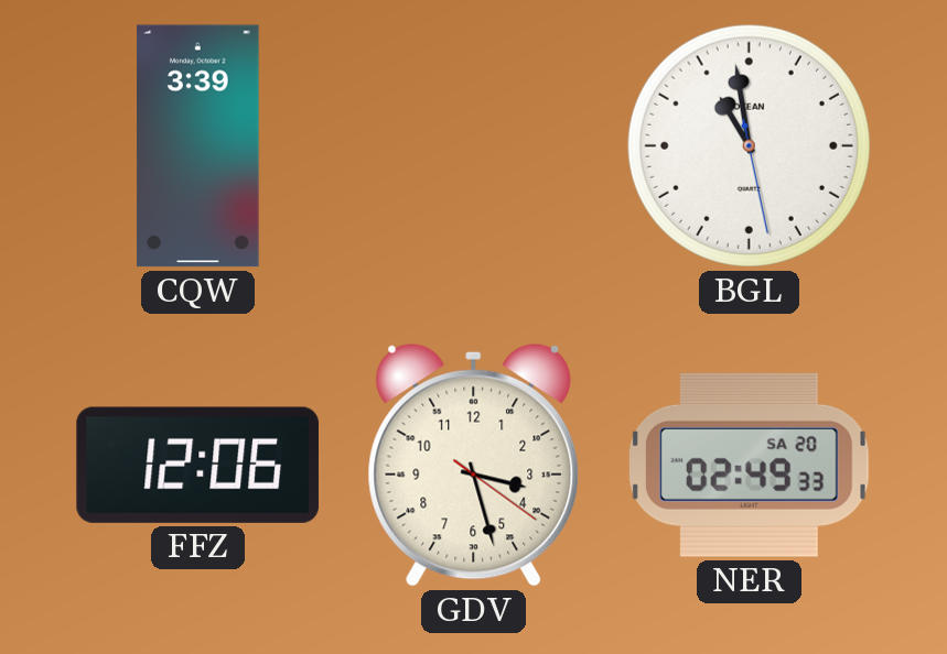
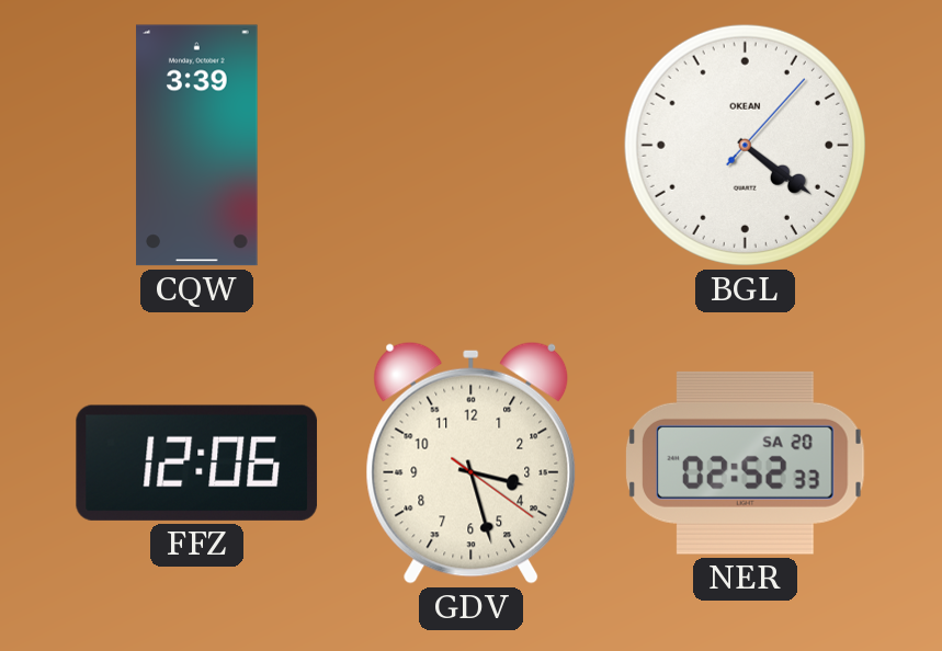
BGL: 10:58 -> 4:21
NER: 02:49 -> 02:52
